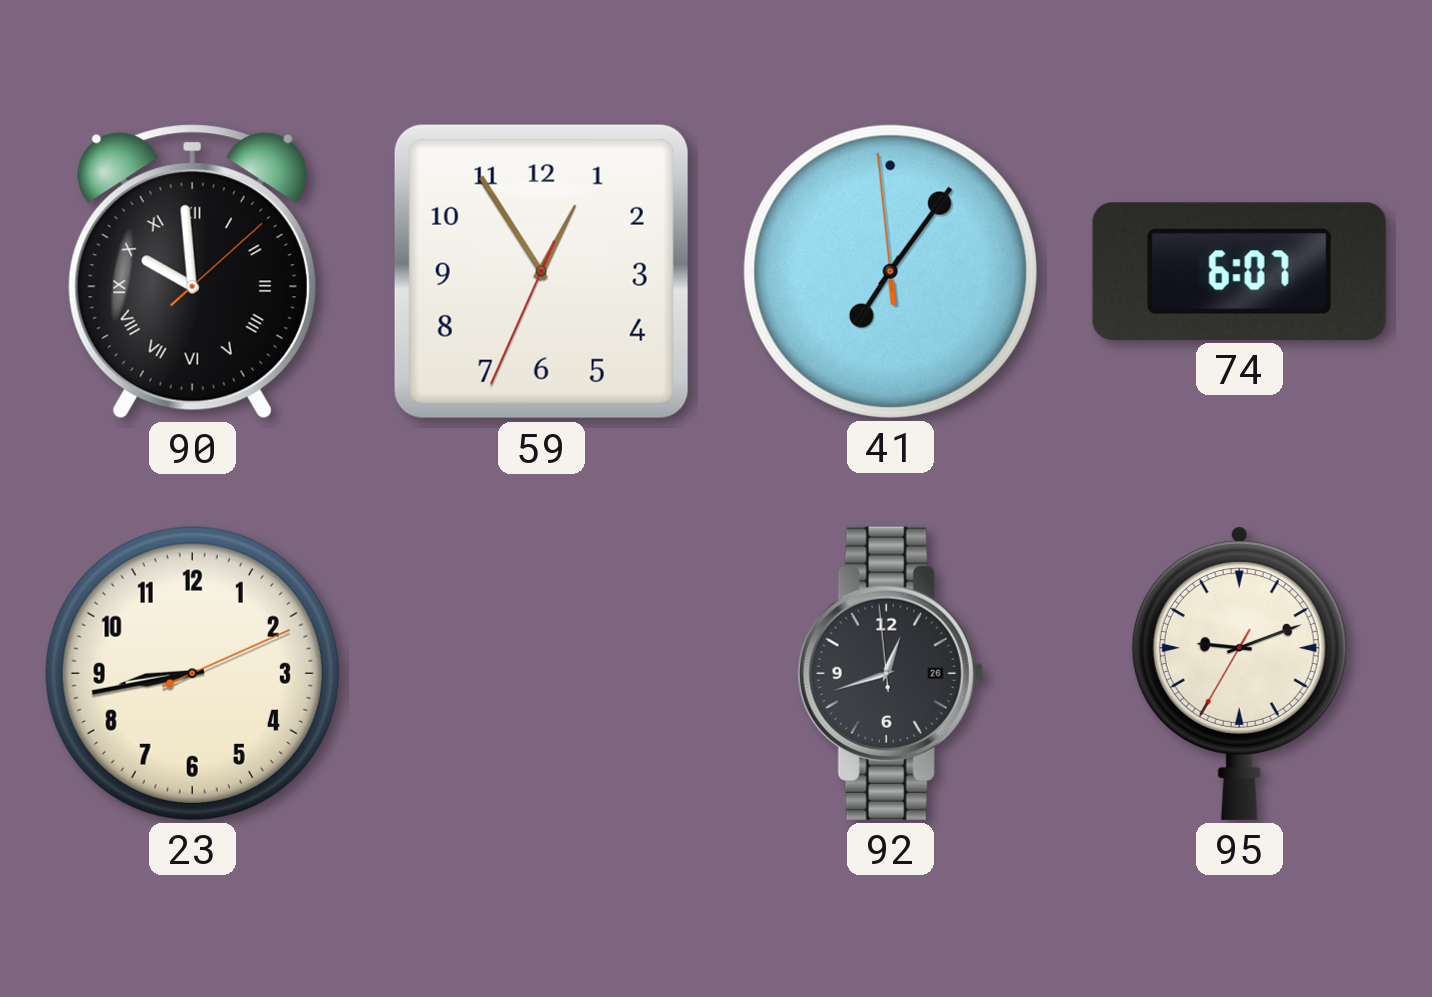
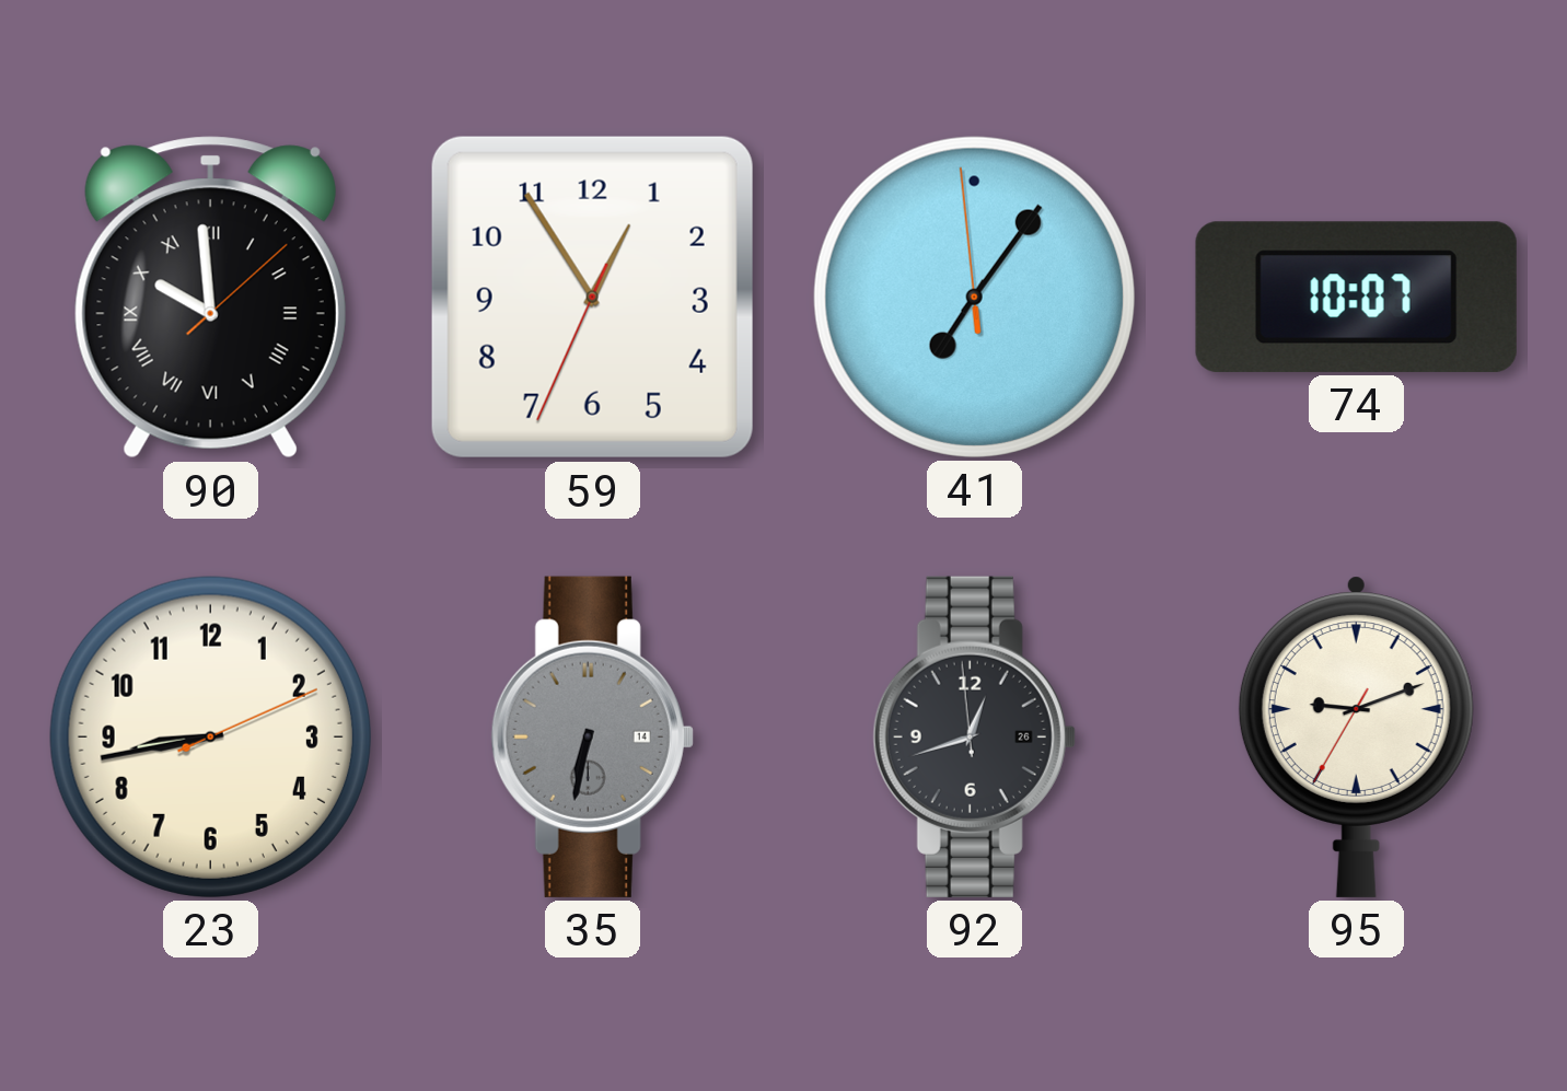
74: 6:07 -> 10:07
35: none -> 6:32
